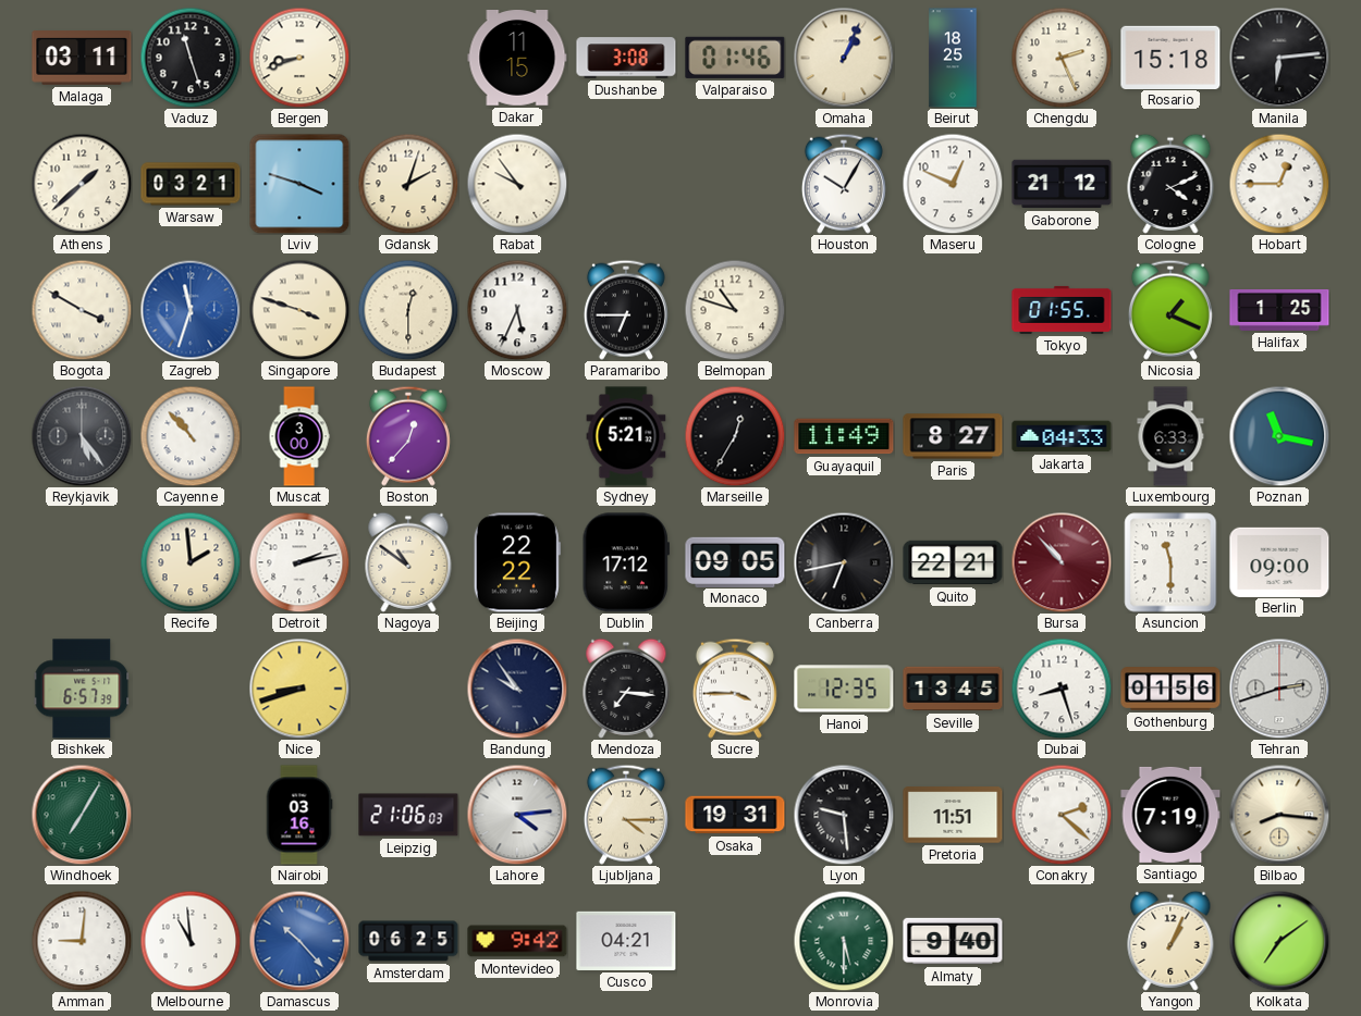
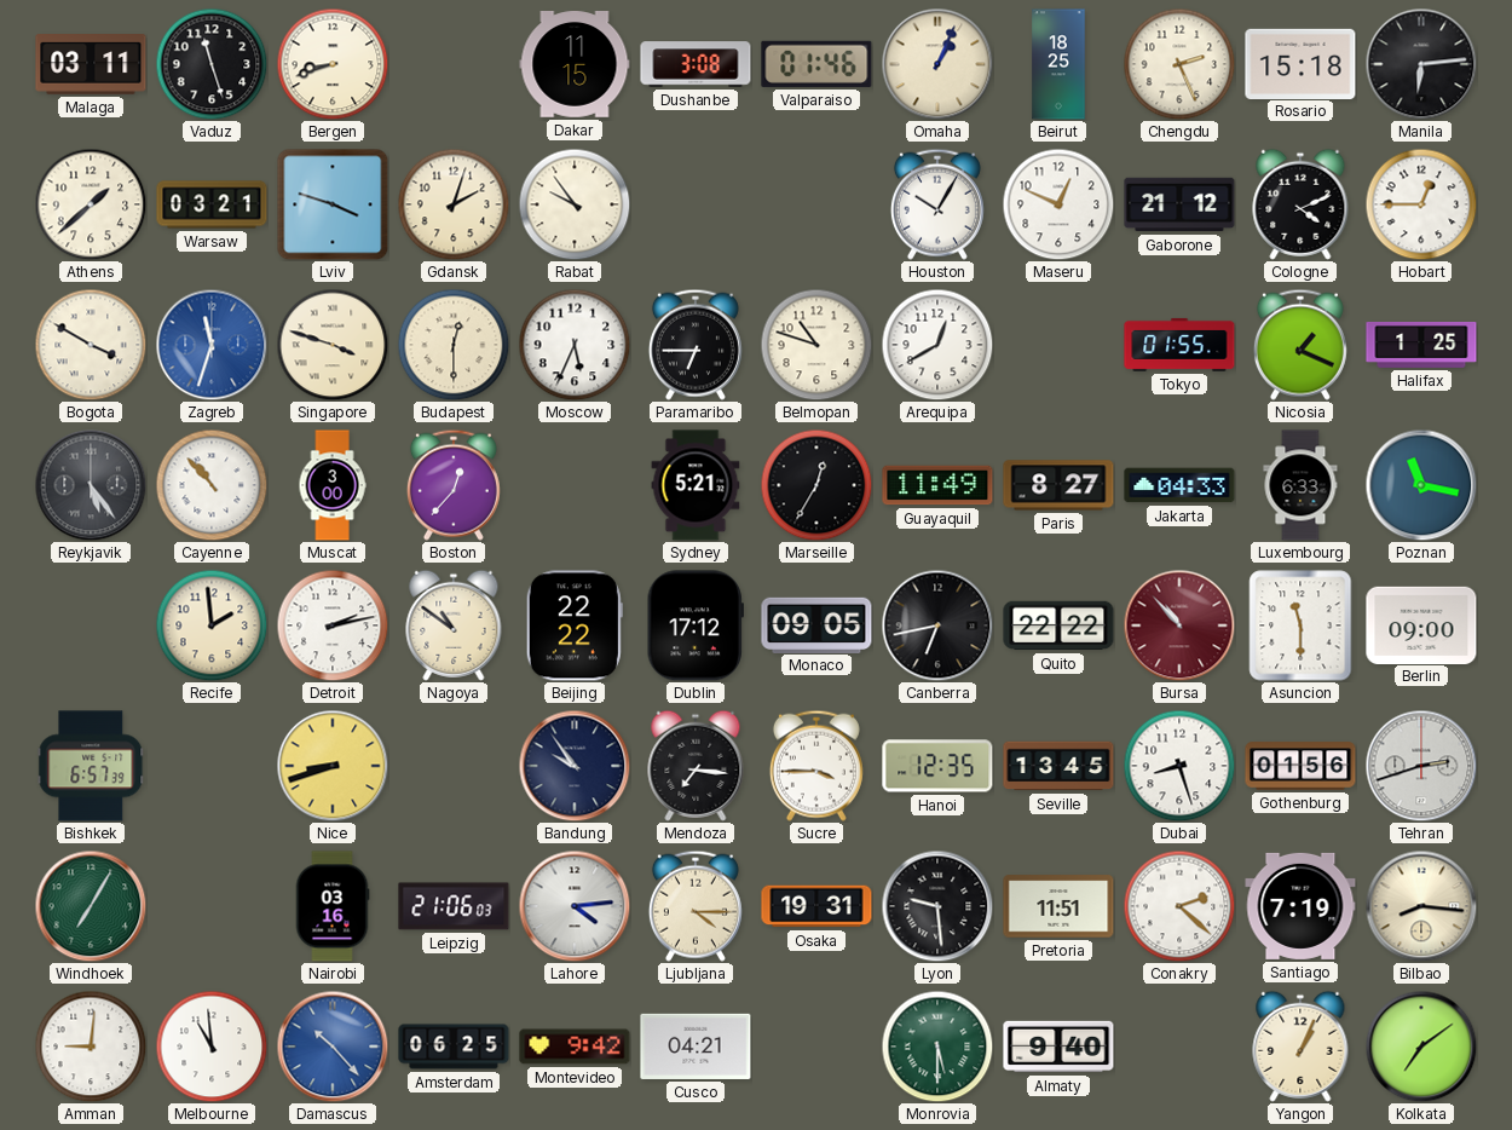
Arequipa: none -> 12:40
Quito: 22:21 -> 22:22
